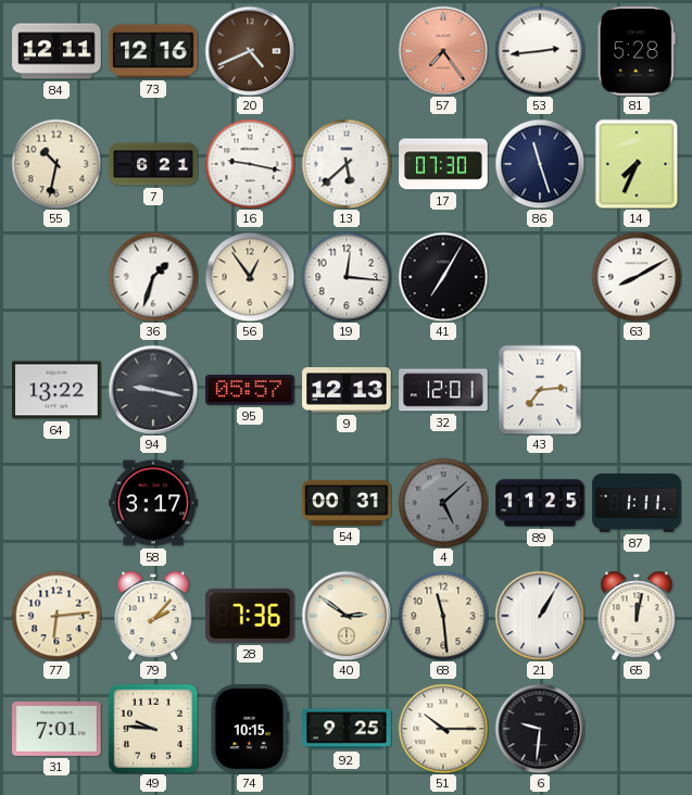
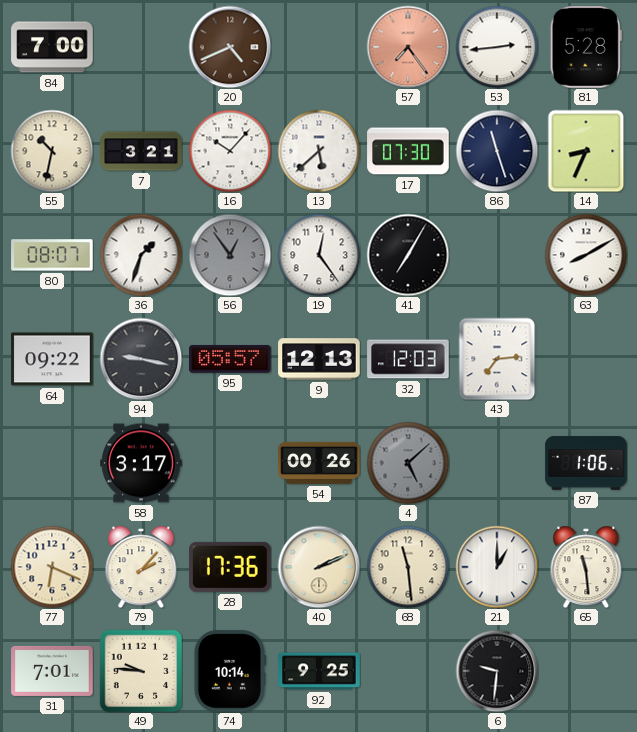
84: 12:11 -> 7:00
73: 12:16 -> none
7: 6:21 -> 3:21
16: 9:17 -> 10:07
14: 7:34 -> 8:34
80: none -> 08:07
56 dial: cream -> grey
19: 12:16 -> 12:24
64: 13:22 -> 09:22
32: 12:01 -> 12:03
54: 00:31 -> 00:26
89: 11:25 -> none
87: 1:11 -> 1:06
77: 6:14 -> 6:19
28: 7:36 -> 17:36
40: 2:51 -> 2:11
21: 1:05 -> 1:00
65: 12:02 -> 11:29
74: 10:15 -> 10:14
51: 10:15 -> none
